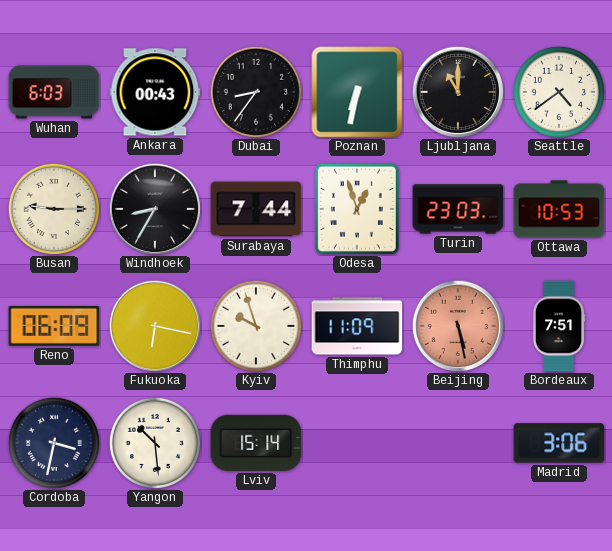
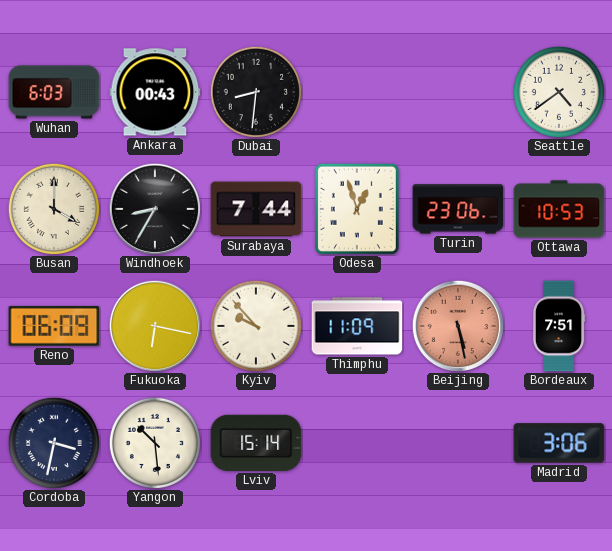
Dubai: 8:36 -> 8:31
Poznan: 6:32 -> none
Ljubljana: 11:00 -> none
Busan: 9:15 -> 4:00
Turin: 23:03 -> 23:06
Kyiv: 9:57 -> 9:53
